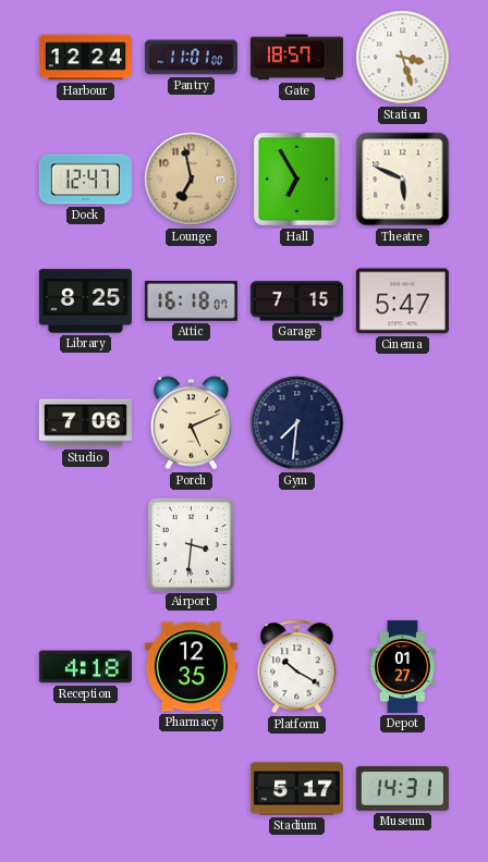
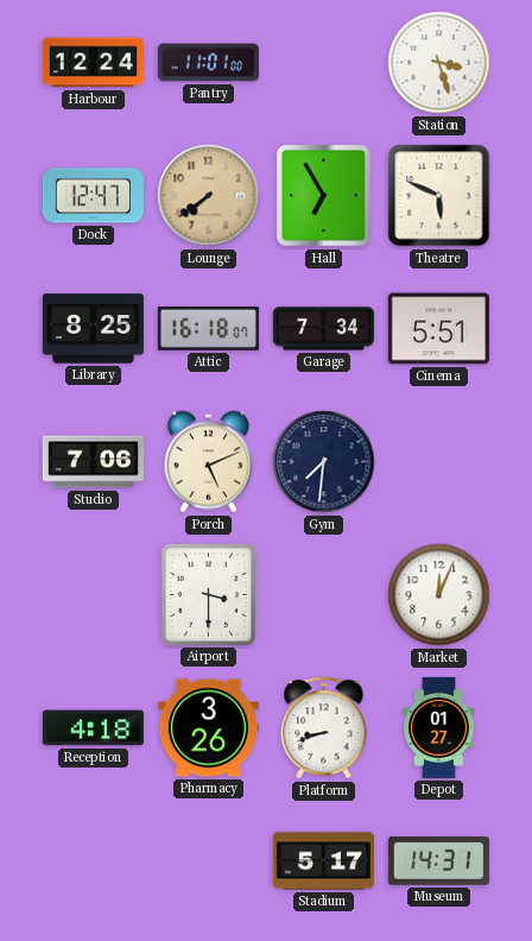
Gate: 18:57 -> none
Lounge: 6:58 -> 7:39
Garage: 7:15 -> 7:34
Cinema: 5:47 -> 5:51
Airport: 3:31 -> 3:30
Market: none -> 12:04
Pharmacy: 12:35 -> 3:26
Platform: 10:20 -> 8:42
